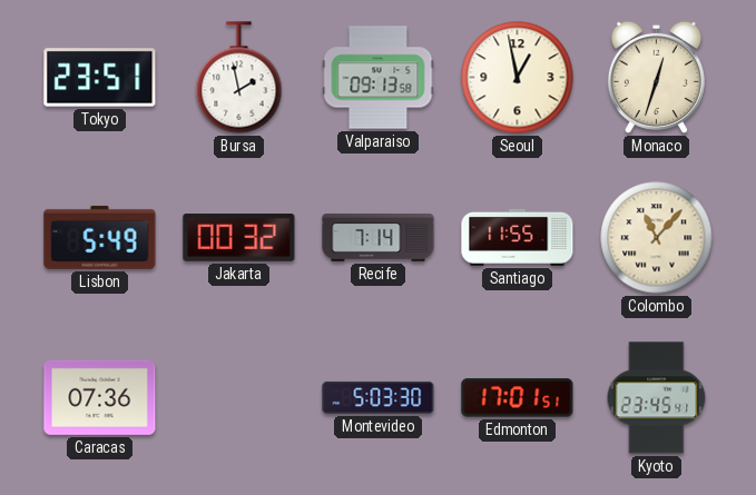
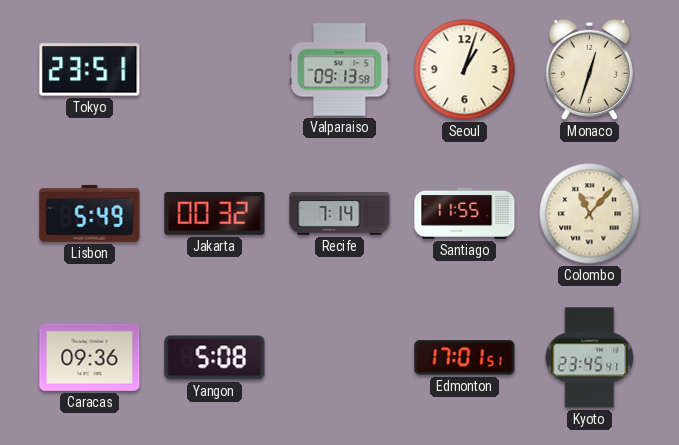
Bursa: 1:58 -> none
Seoul: 12:58 -> 1:03
Caracas: 07:36 -> 09:36
Yangon: none -> 5:08
Montevideo: 5:03 -> none
